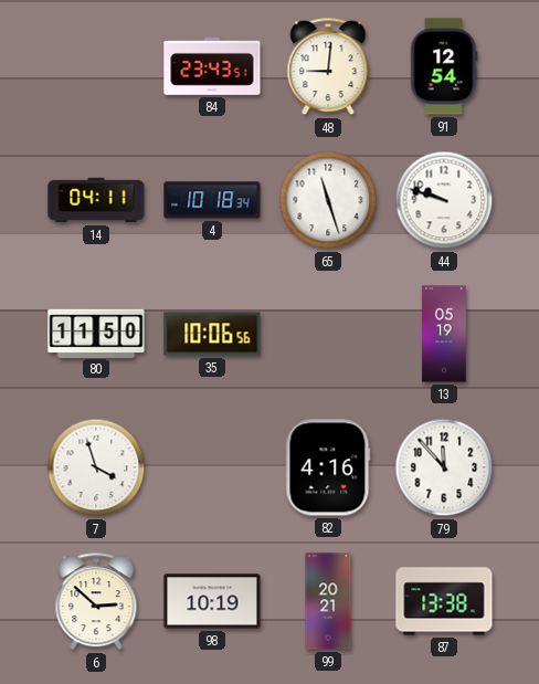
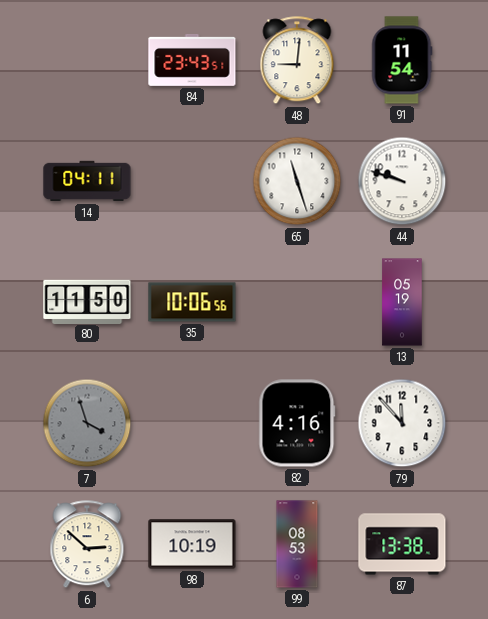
91: 12:54 -> 11:54
4: 10:18 -> none
7 dial: white -> grey
99: 20:21 -> 08:53
